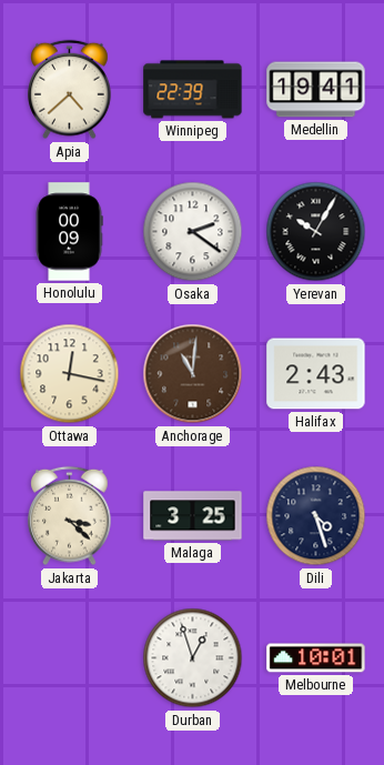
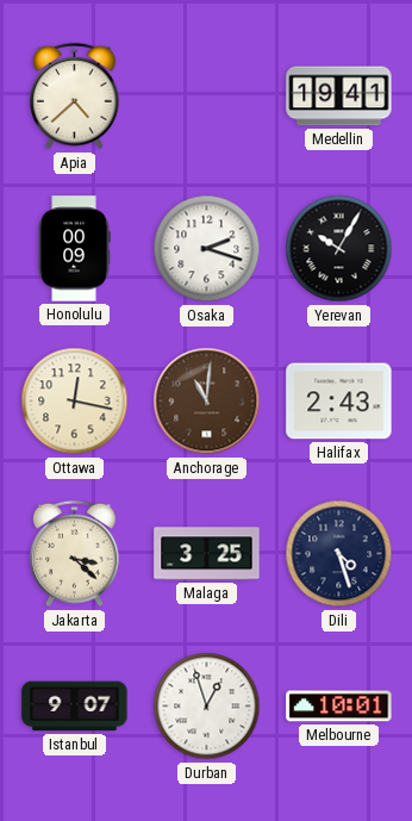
Winnipeg: 22:39 -> none
Osaka: 2:21 -> 2:18
Istanbul: none -> 9:07
